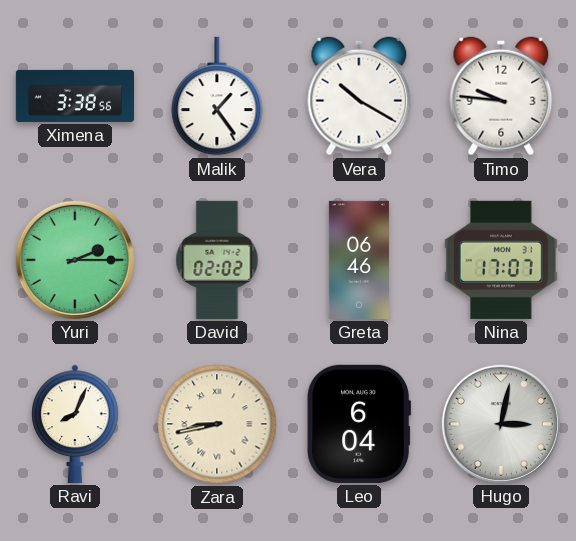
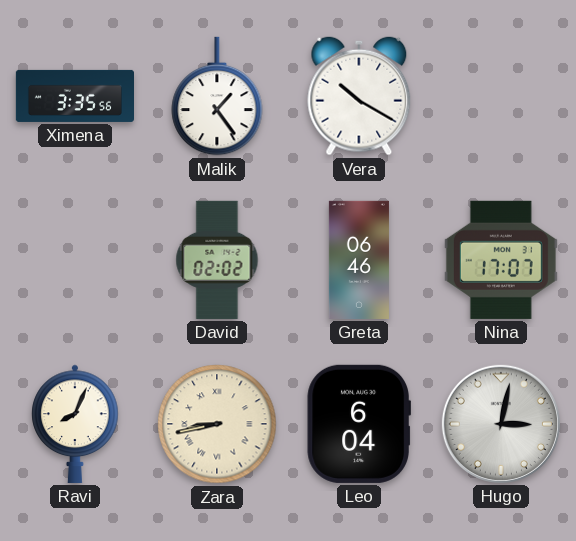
Ximena: 3:38 -> 3:35
Timo: 9:46 -> none
Yuri: 2:15 -> none
